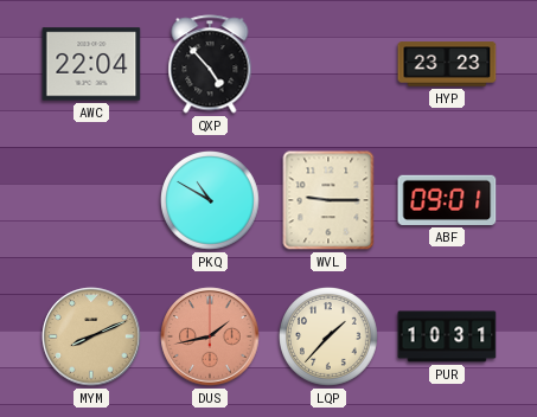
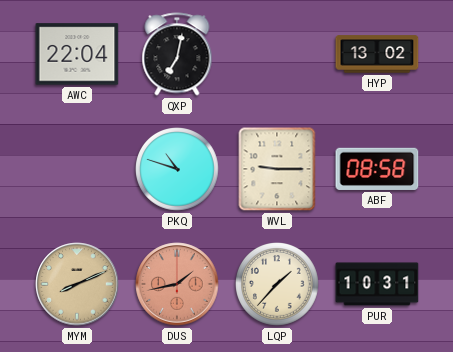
QXP: 4:53 -> 7:02
HYP: 23:23 -> 13:02
PKQ: 10:50 -> 10:48
ABF: 09:01 -> 08:58
